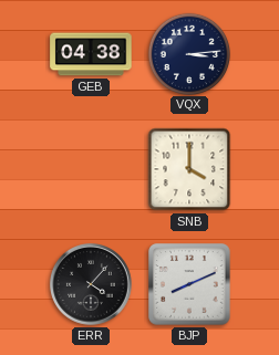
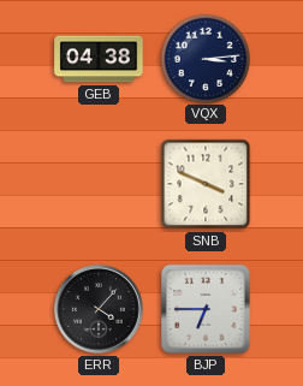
SNB: 4:00 -> 3:49
BJP: 8:11 -> 6:45
